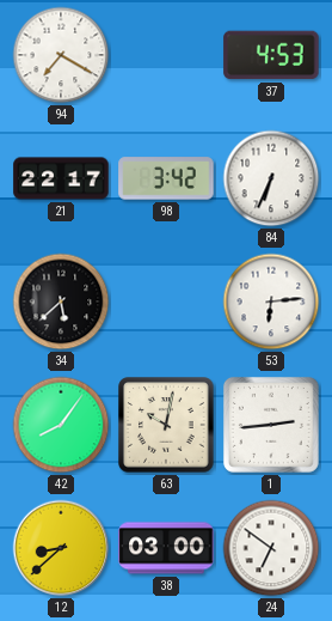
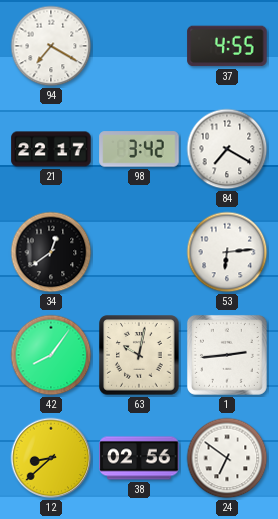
37: 4:53 -> 4:55
84: 6:34 -> 7:20
34: 5:38 -> 12:39
38: 03:00 -> 02:56
